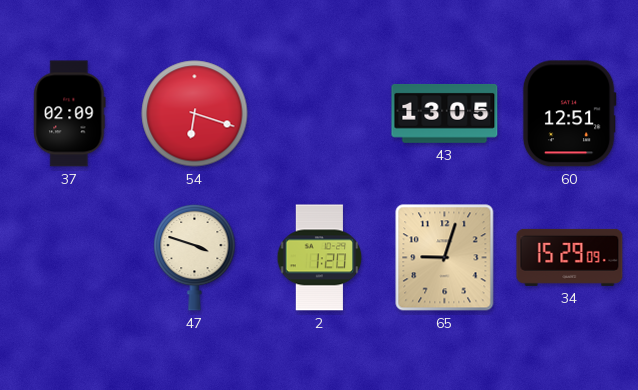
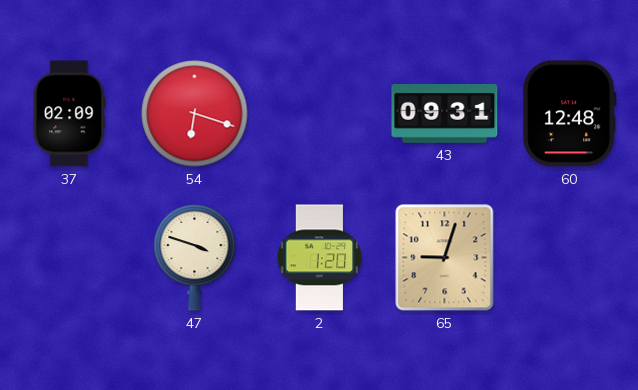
43: 13:05 -> 09:31
60: 12:51 -> 12:48
34: 15:29 -> none
